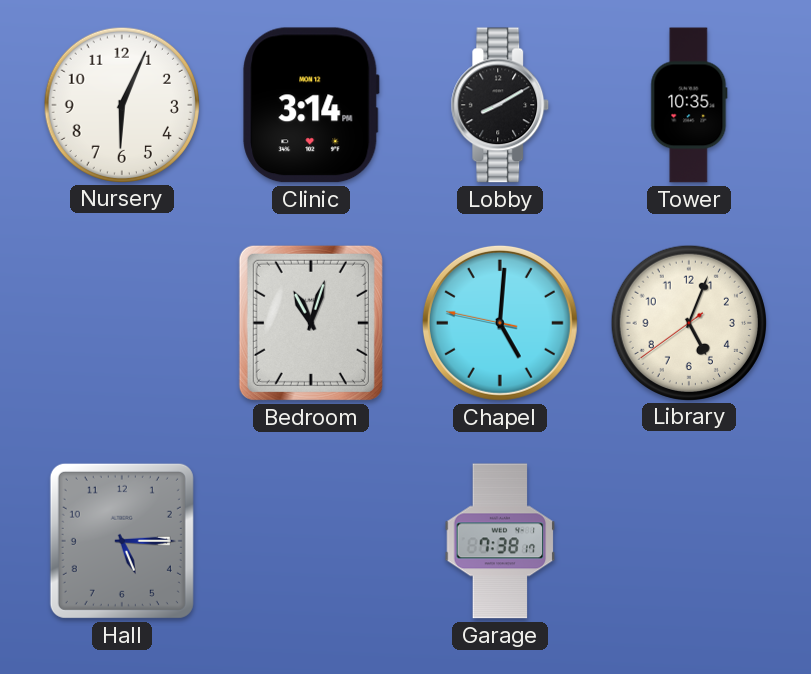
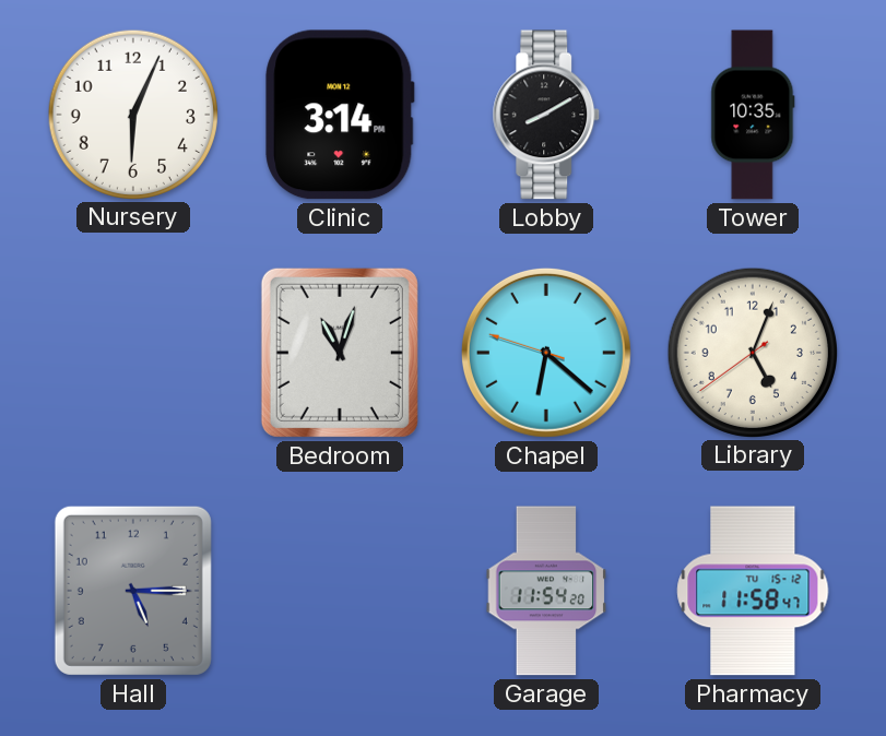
Chapel: 5:00 -> 6:21
Garage: 7:38 -> 11:54
Pharmacy: none -> 11:58
